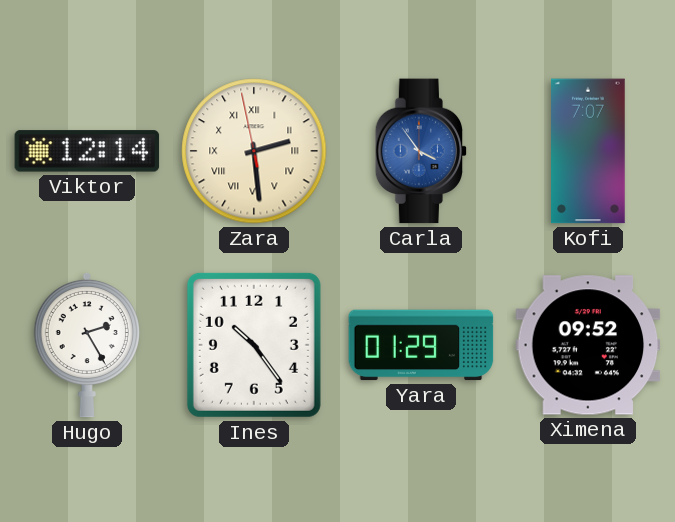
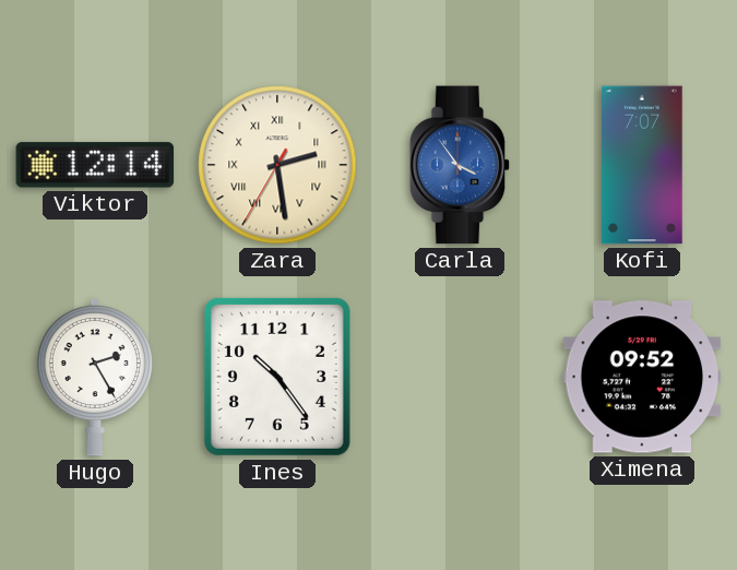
Zara: 2:28:58 -> 2:28:35
Yara: 01:29 -> none
